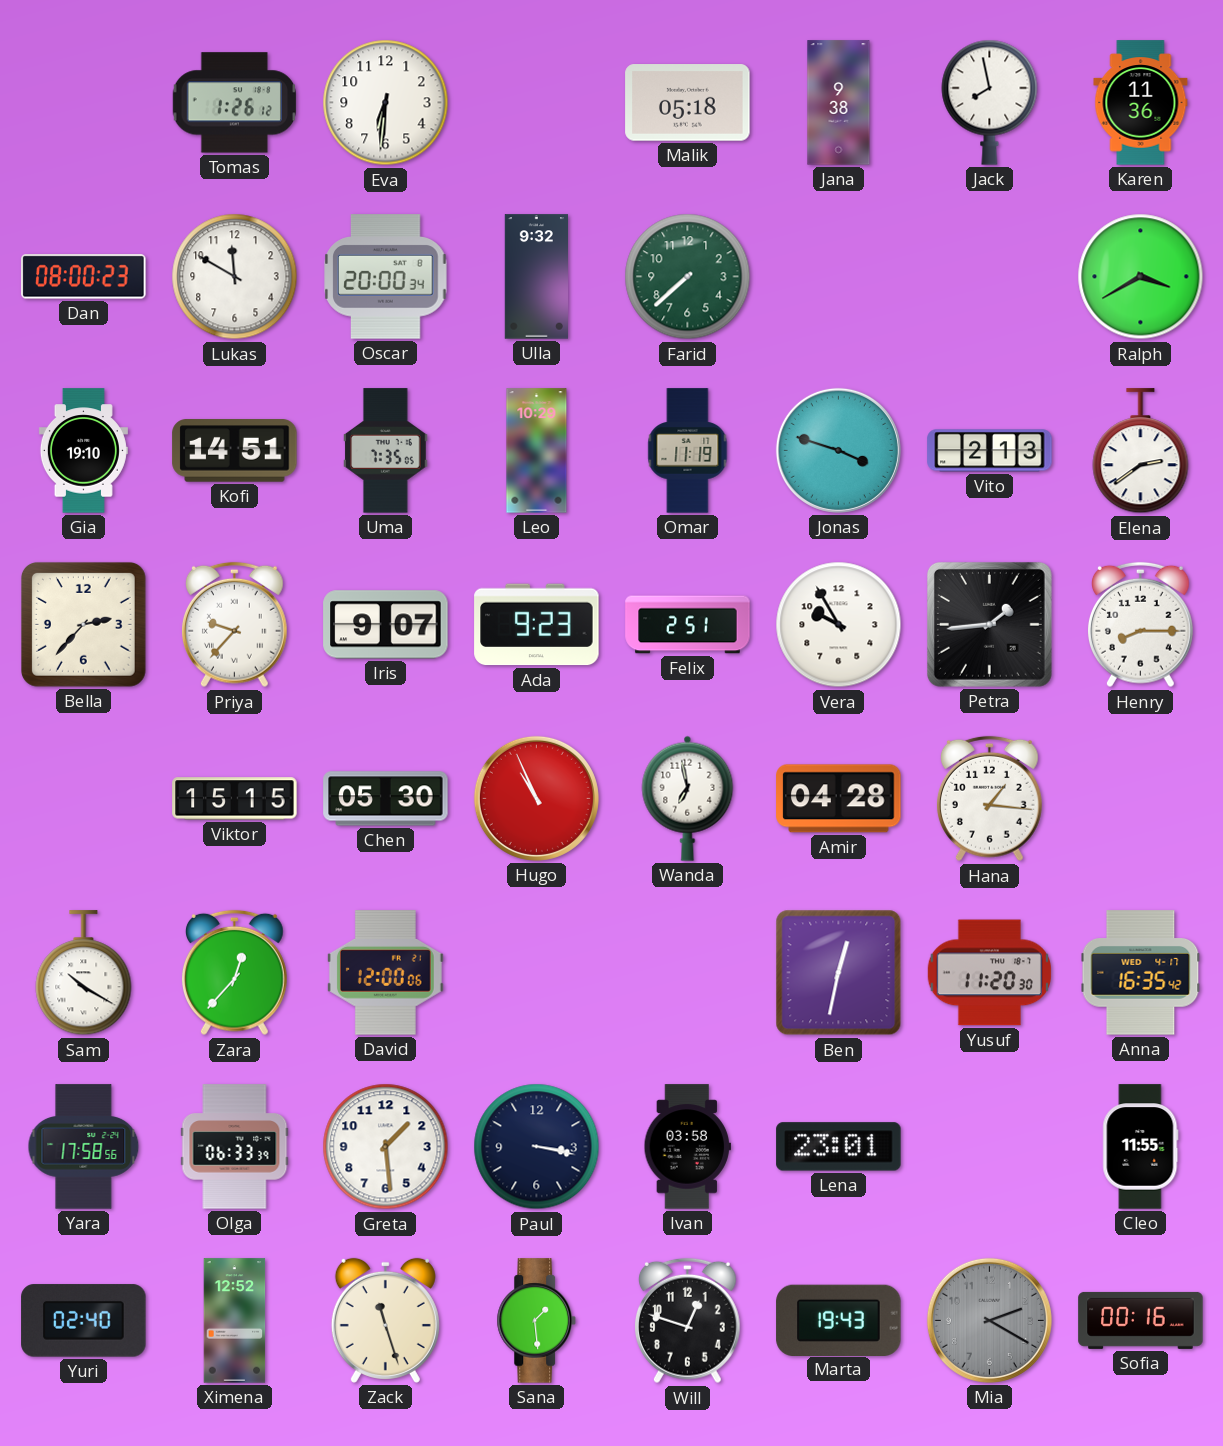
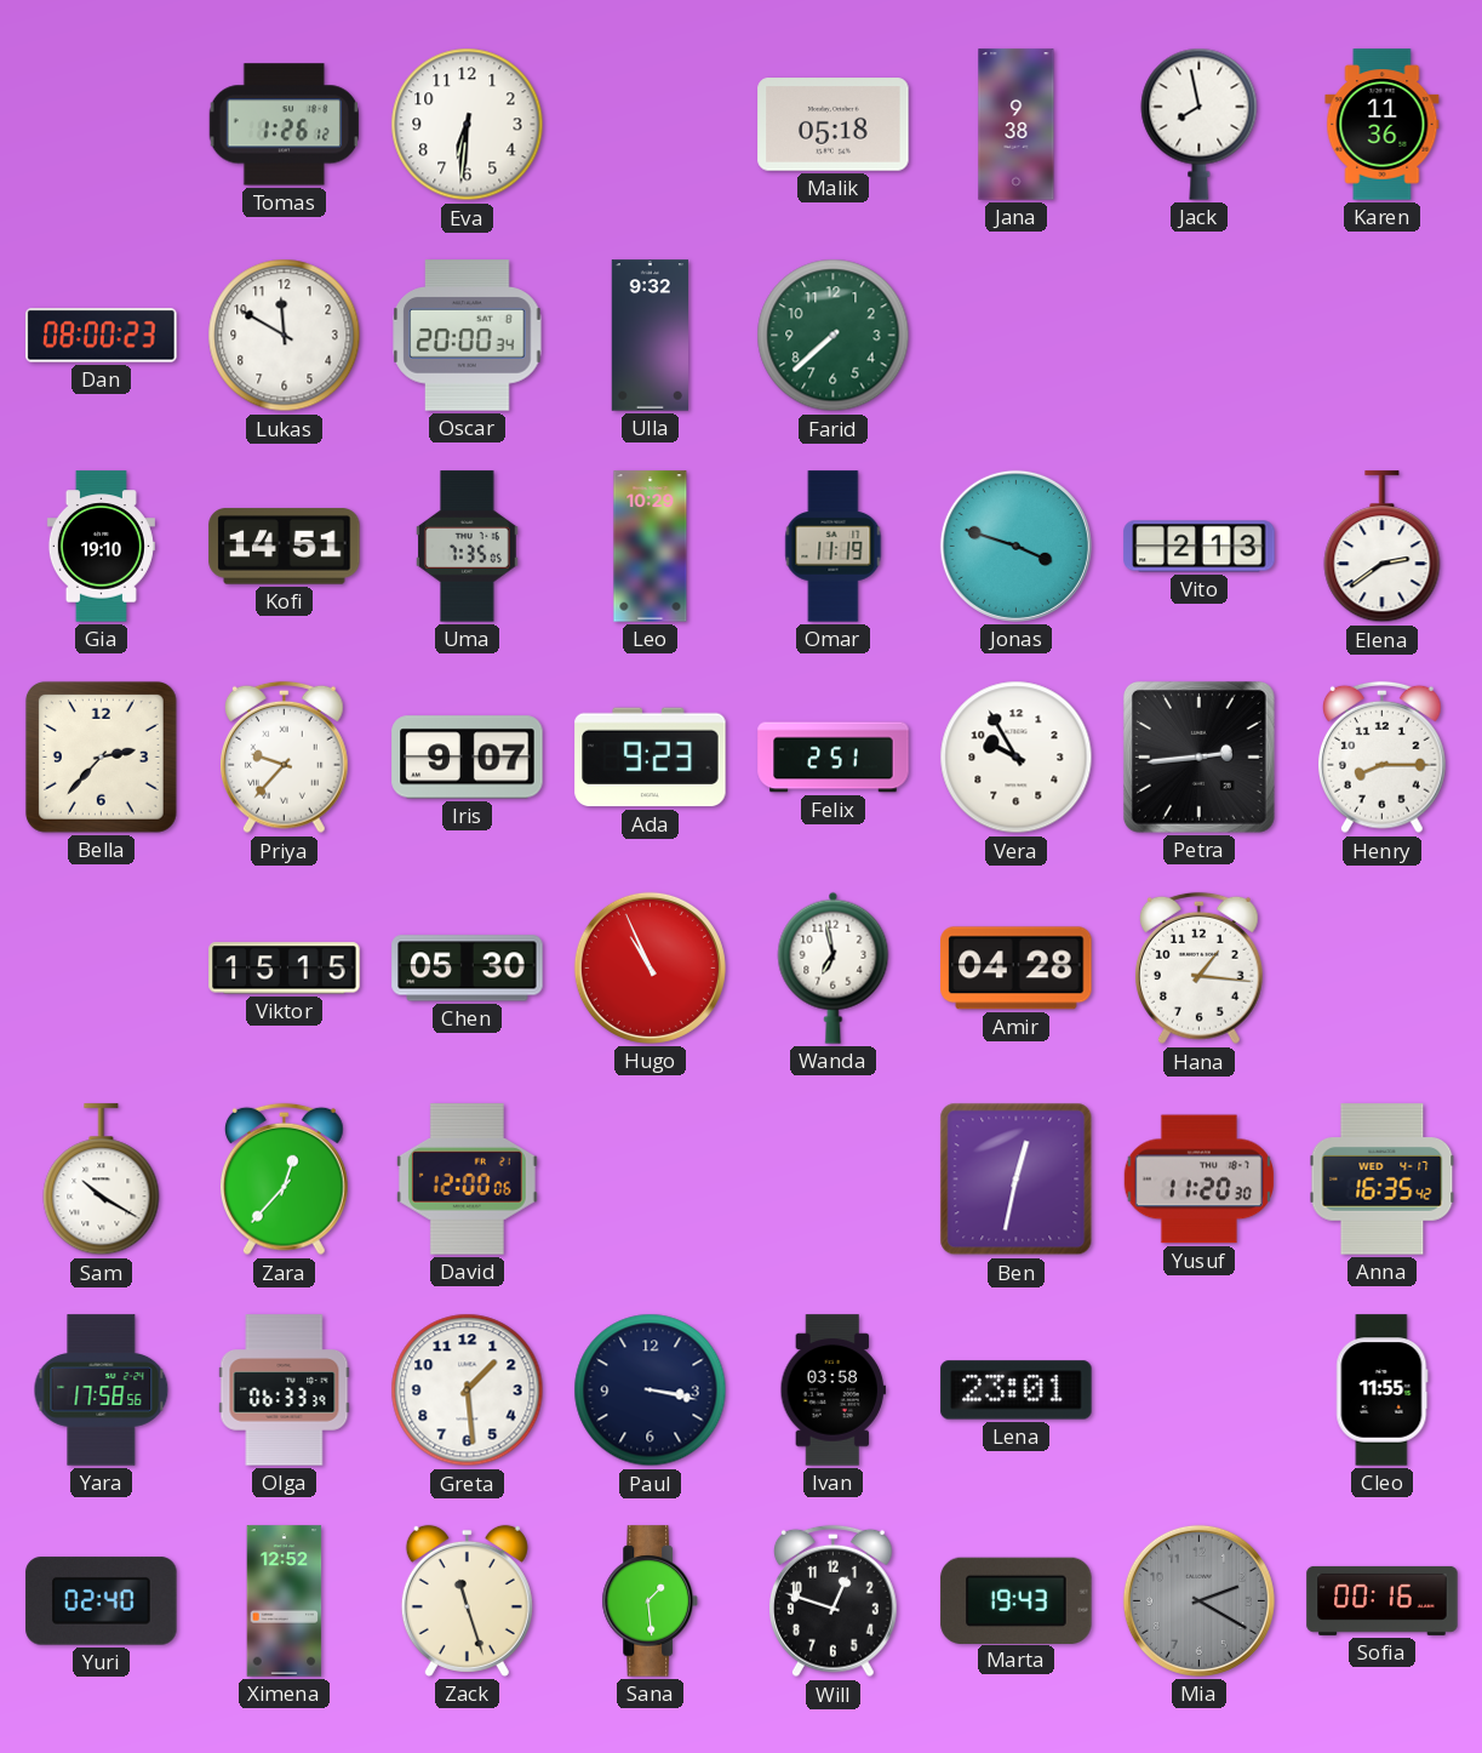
Ralph: 3:40 -> none
Petra: 1:44 -> 2:44
